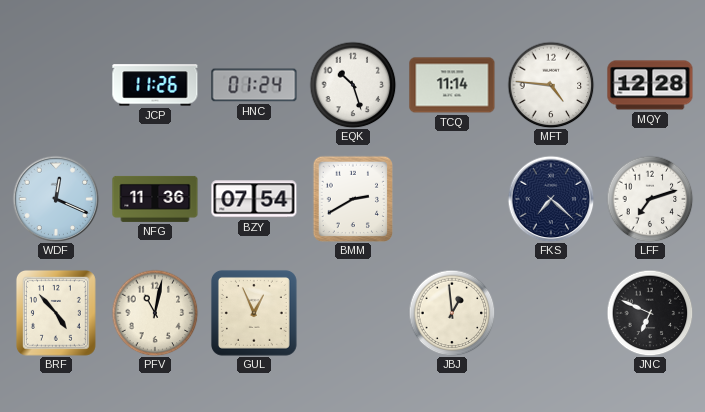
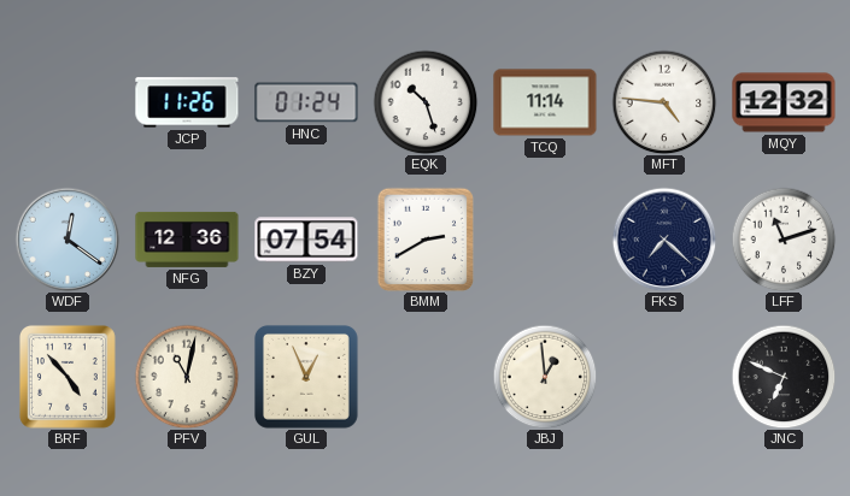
MQY: 12:28 -> 12:32
WDF: 12:19 -> 12:21
NFG: 11:36 -> 12:36
LFF: 7:12 -> 11:12
